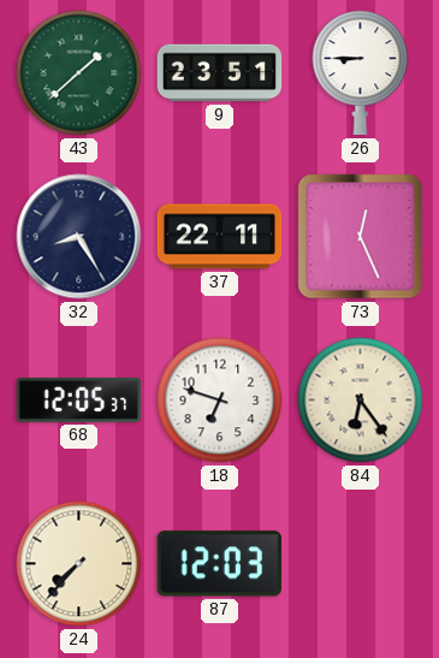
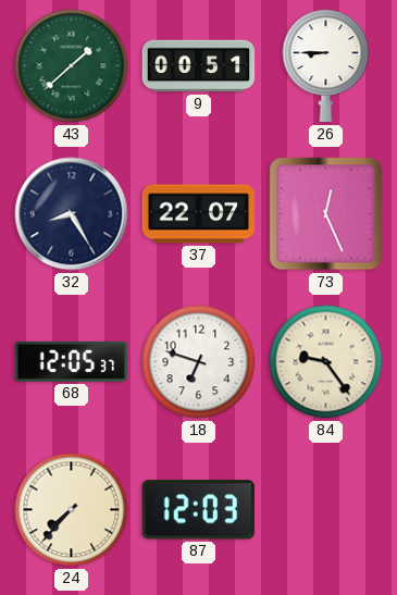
9: 23:51 -> 00:51
37: 22:11 -> 22:07
84: 6:24 -> 9:24
